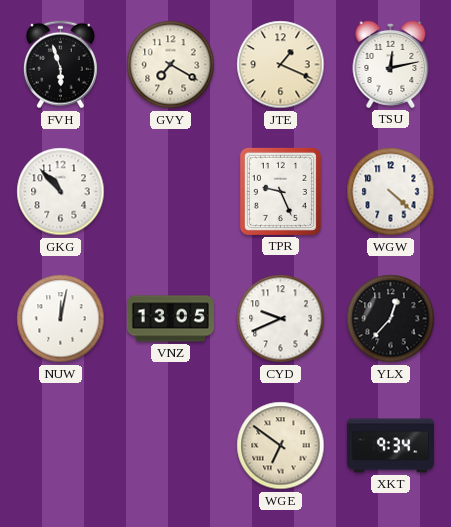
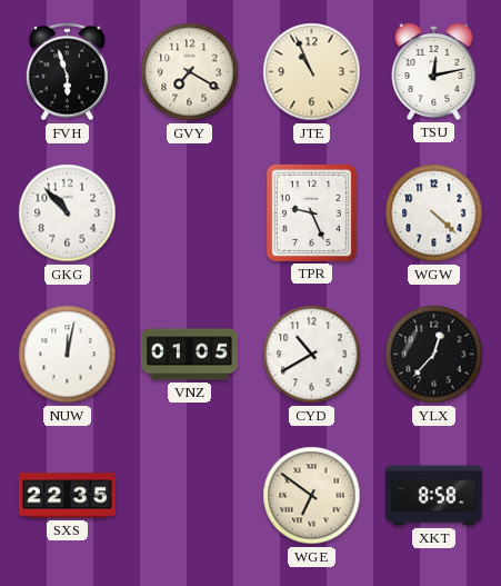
JTE: 1:19 -> 10:56
VNZ: 13:05 -> 01:05
CYD: 9:41 -> 10:40
SXS: none -> 22:35
XKT: 9:34 -> 8:58
